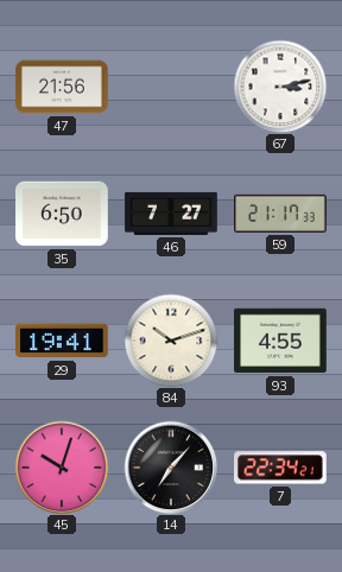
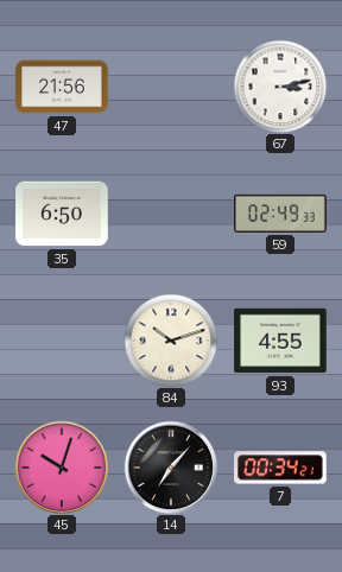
46: 7:27 -> none
59: 21:17 -> 02:49
29: 19:41 -> none
7: 22:34 -> 00:34
